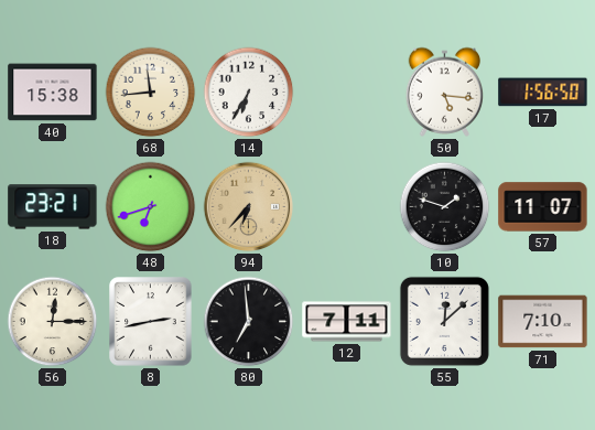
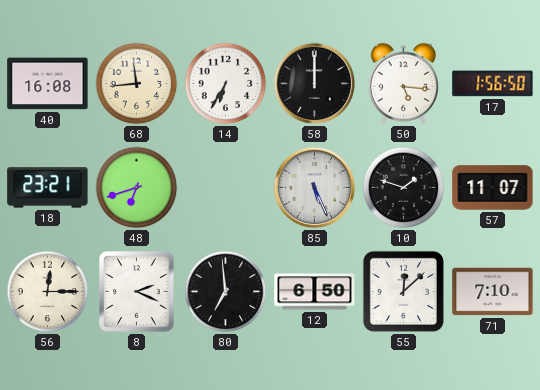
40: 15:38 -> 16:08
58: none -> 12:00
94: 6:37 -> none
85: none -> 5:26
8: 2:43 -> 2:19
12: 7:11 -> 6:50
